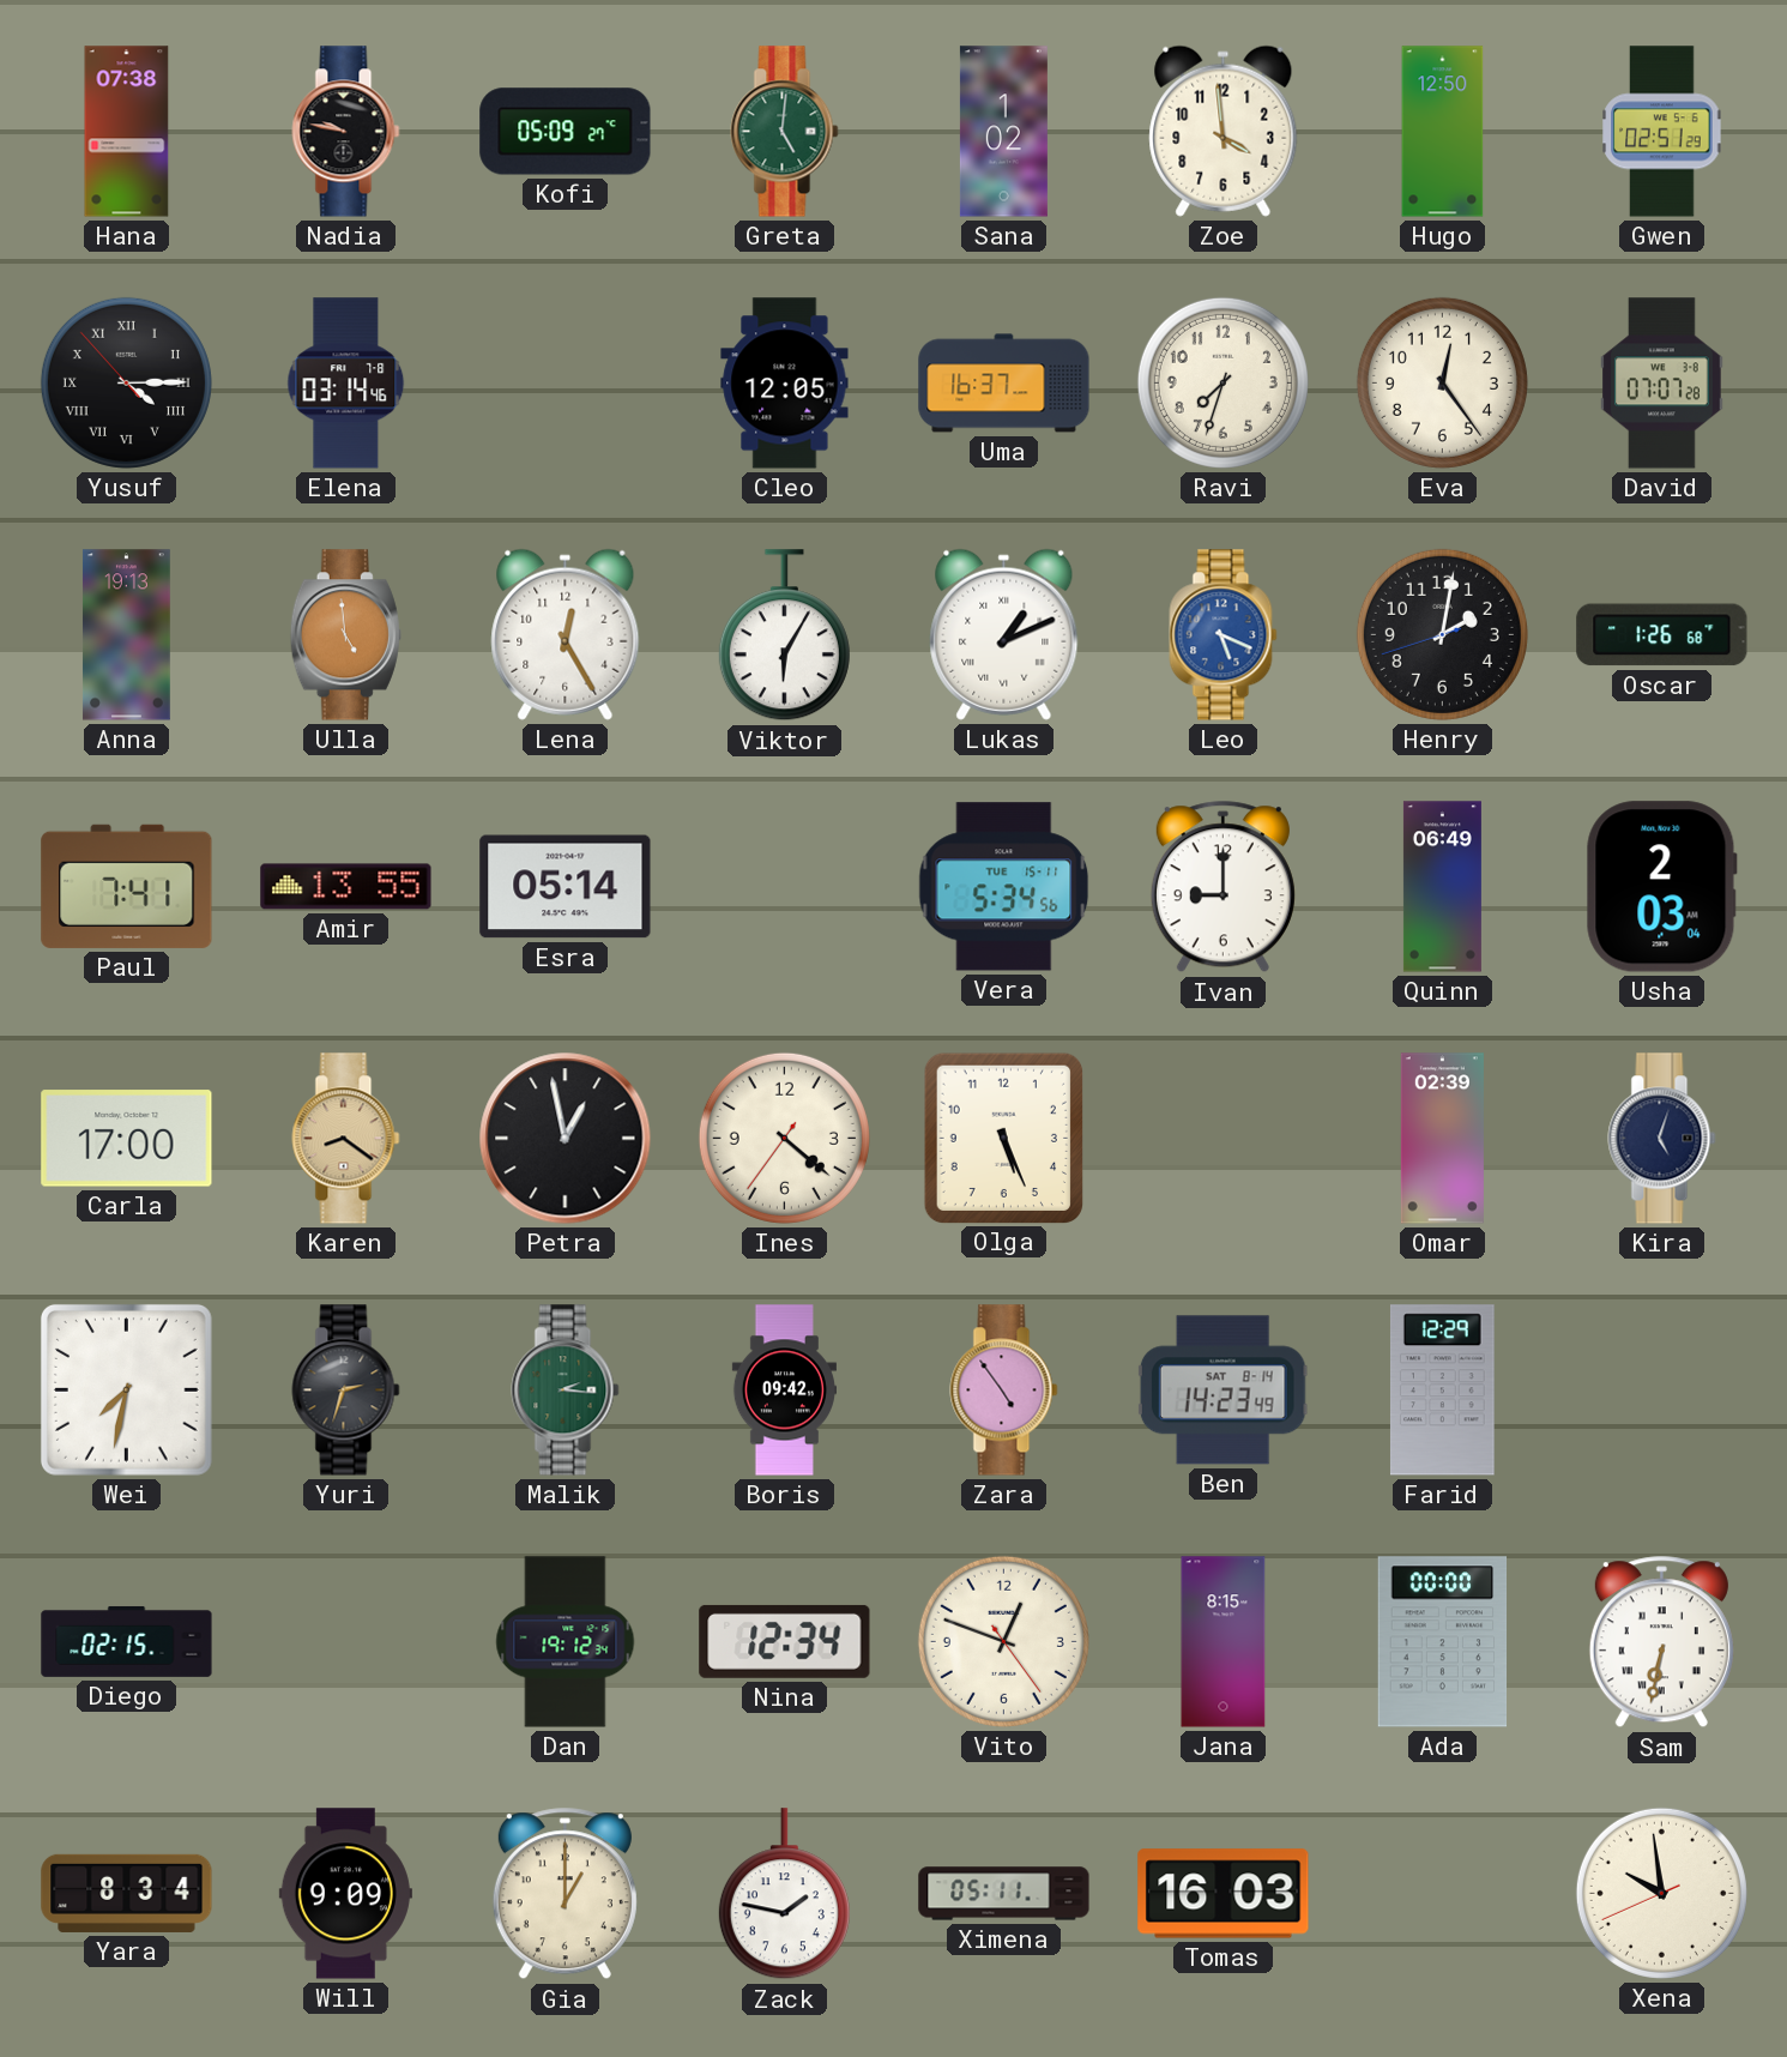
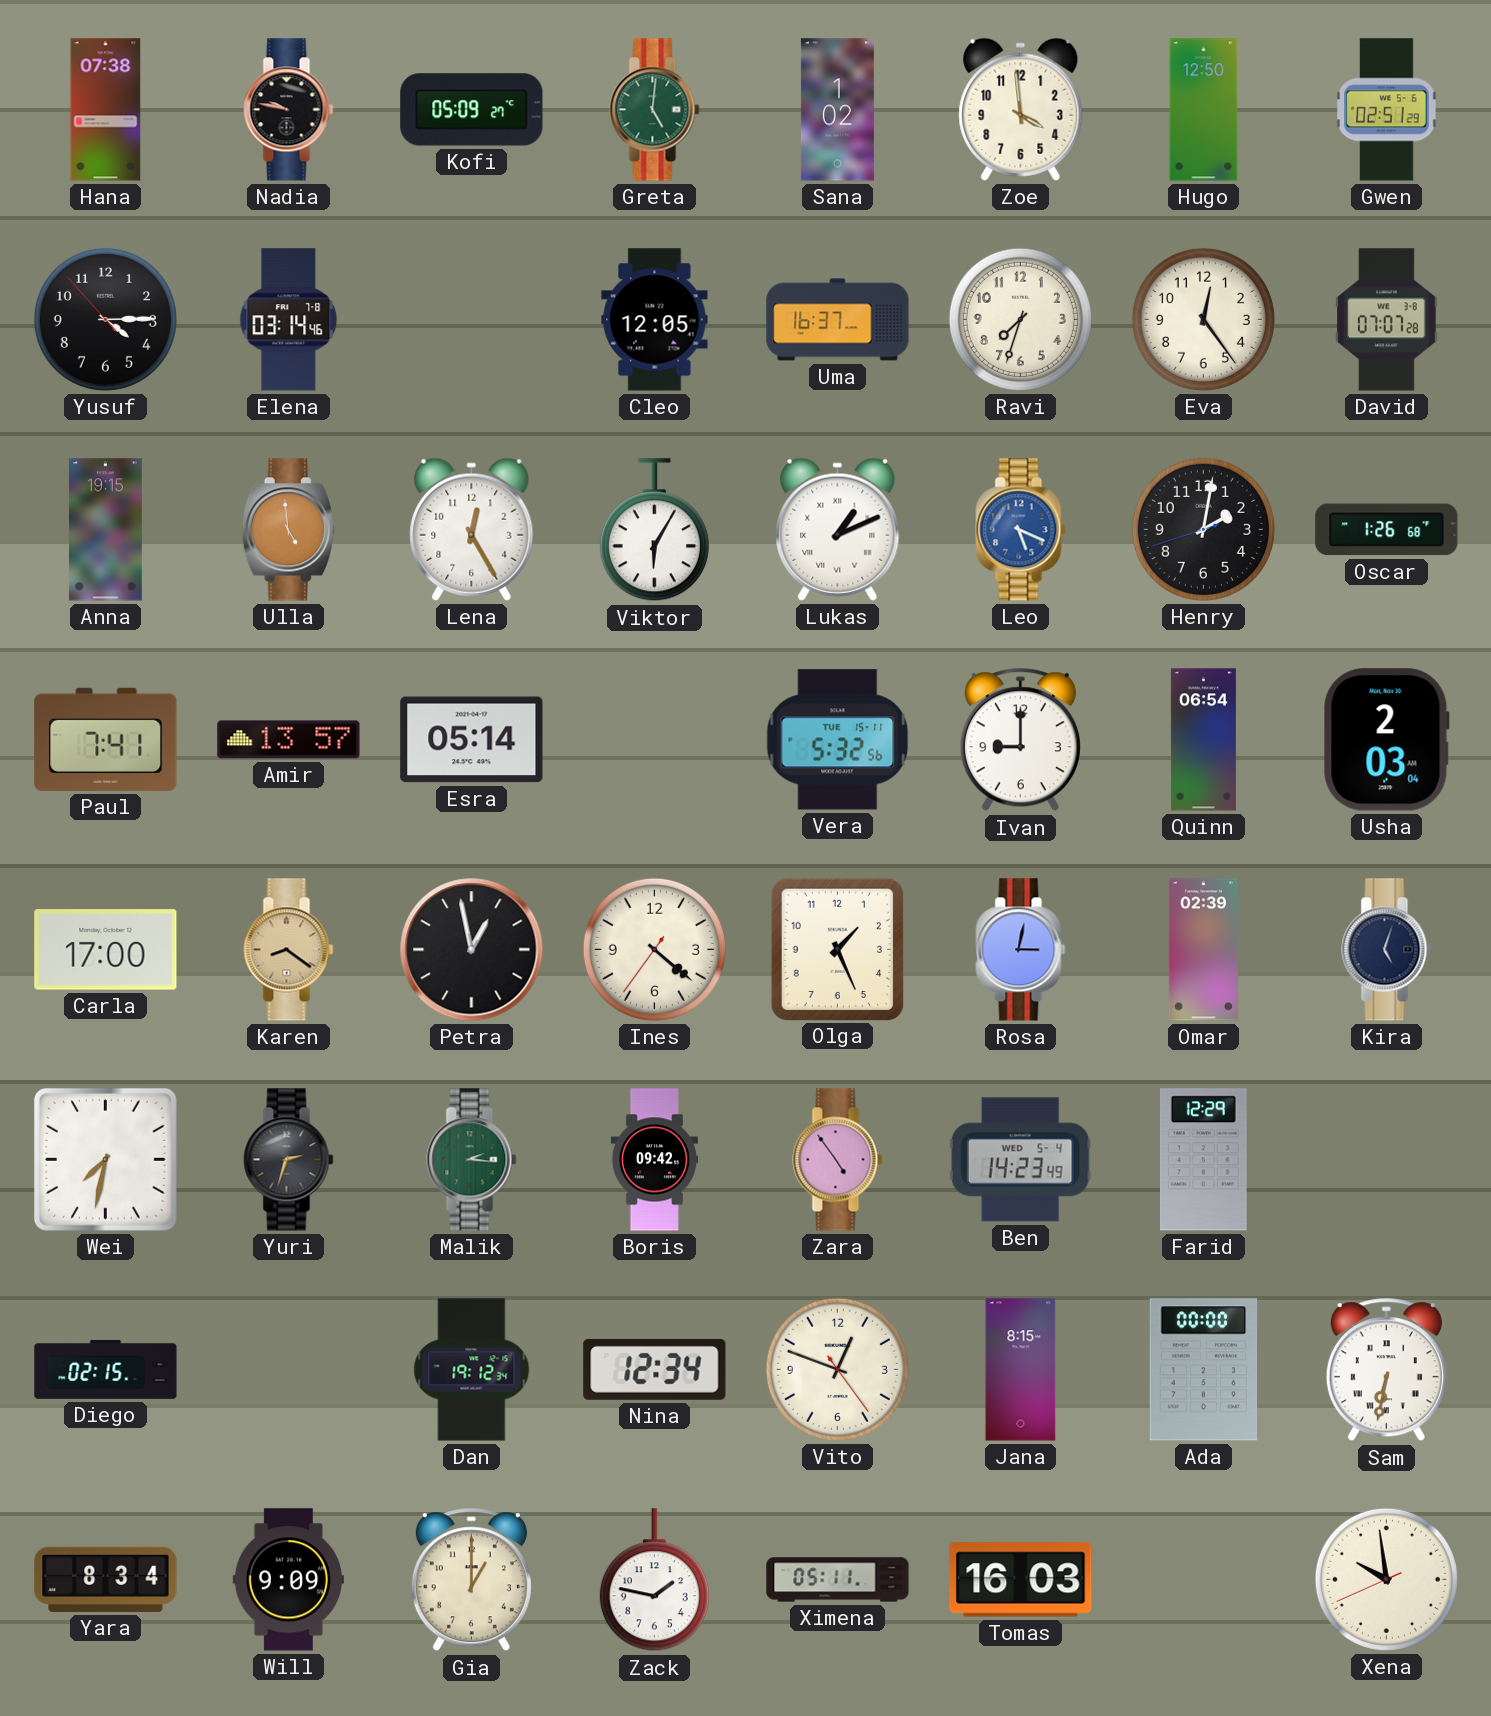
Yusuf numerals: Roman -> Arabic
Anna: 19:13 -> 19:15
Amir: 13:55 -> 13:57
Vera: 5:34 -> 5:32
Quinn: 06:49 -> 06:54
Olga: 5:26 -> 1:26
Rosa: none -> 3:02
Ben date: SAT 8-14 -> WED 5-4
